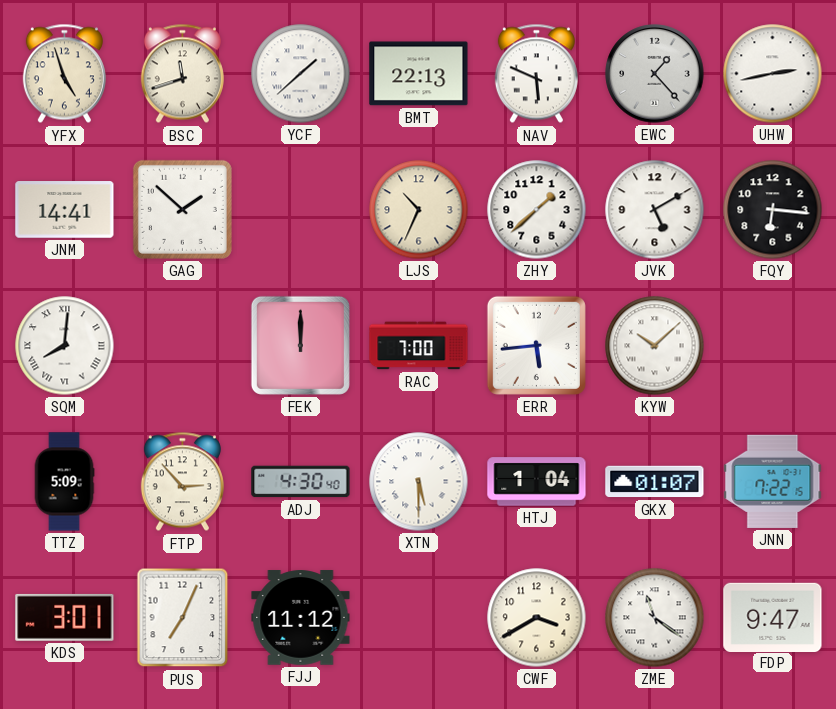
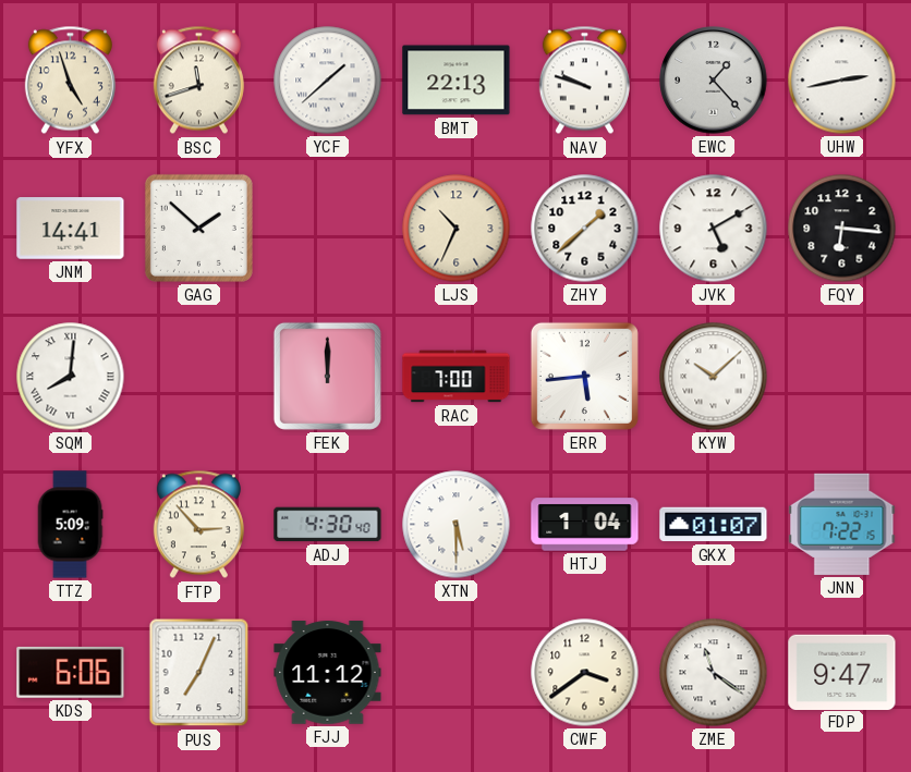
NAV: 5:49 -> 9:48
KDS: 3:01 -> 6:06
CWF: 3:40 -> 3:39
